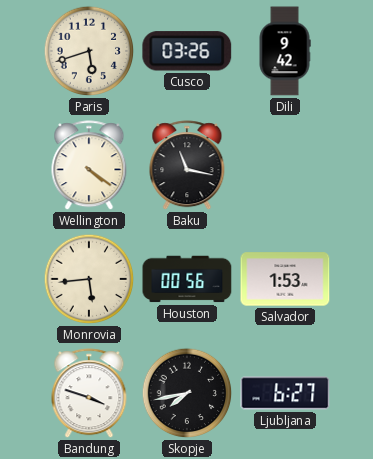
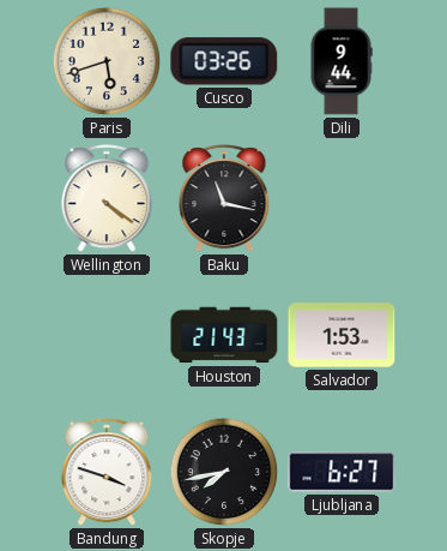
Dili: 9:42 -> 9:44
Monrovia: 5:44 -> none
Houston: 00:56 -> 21:43
